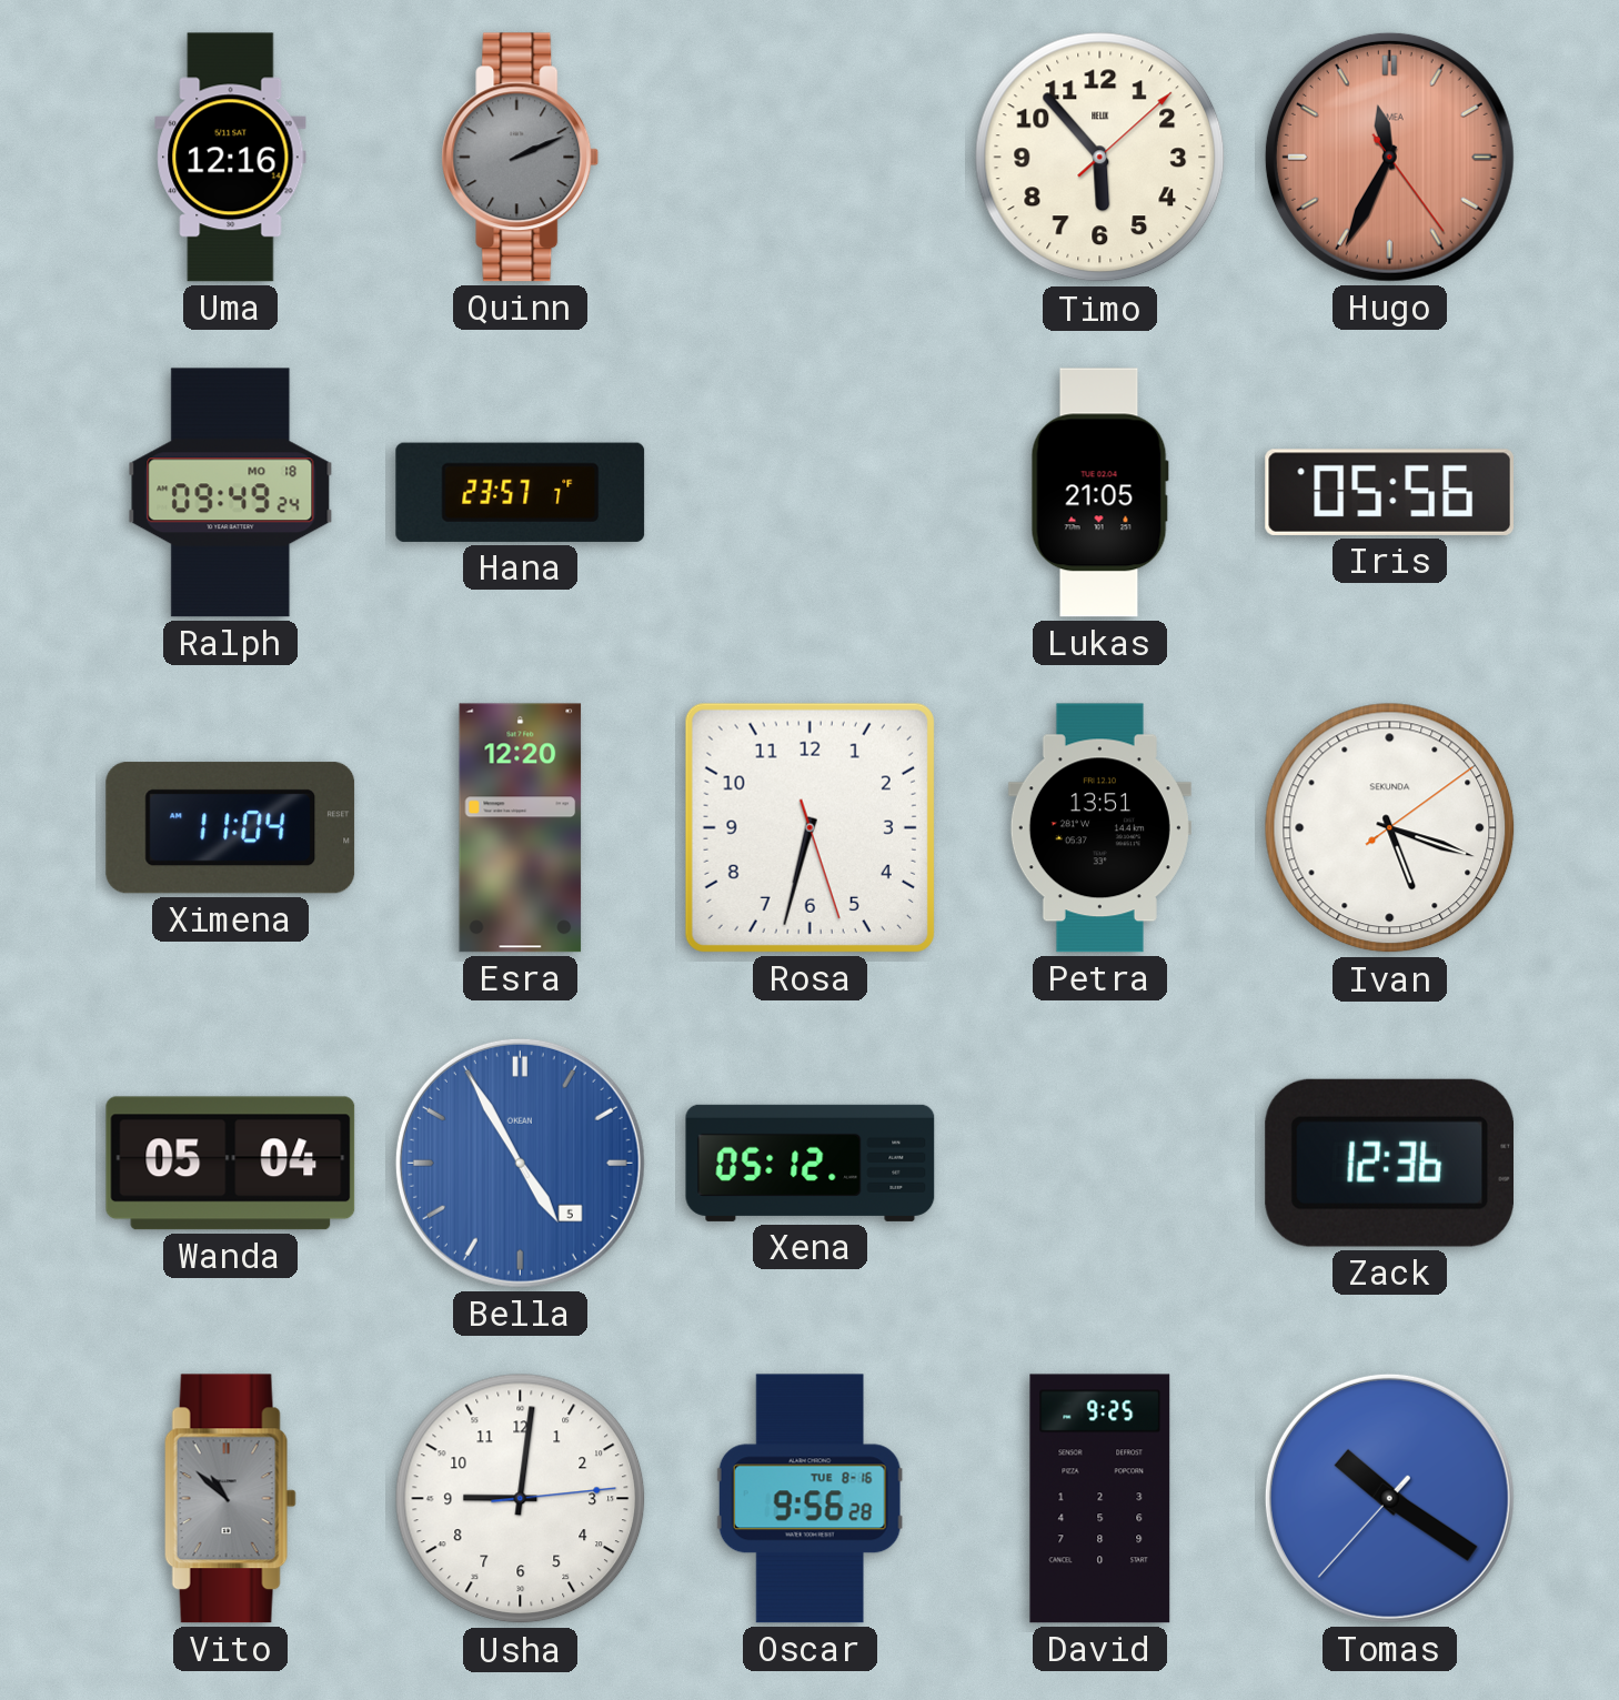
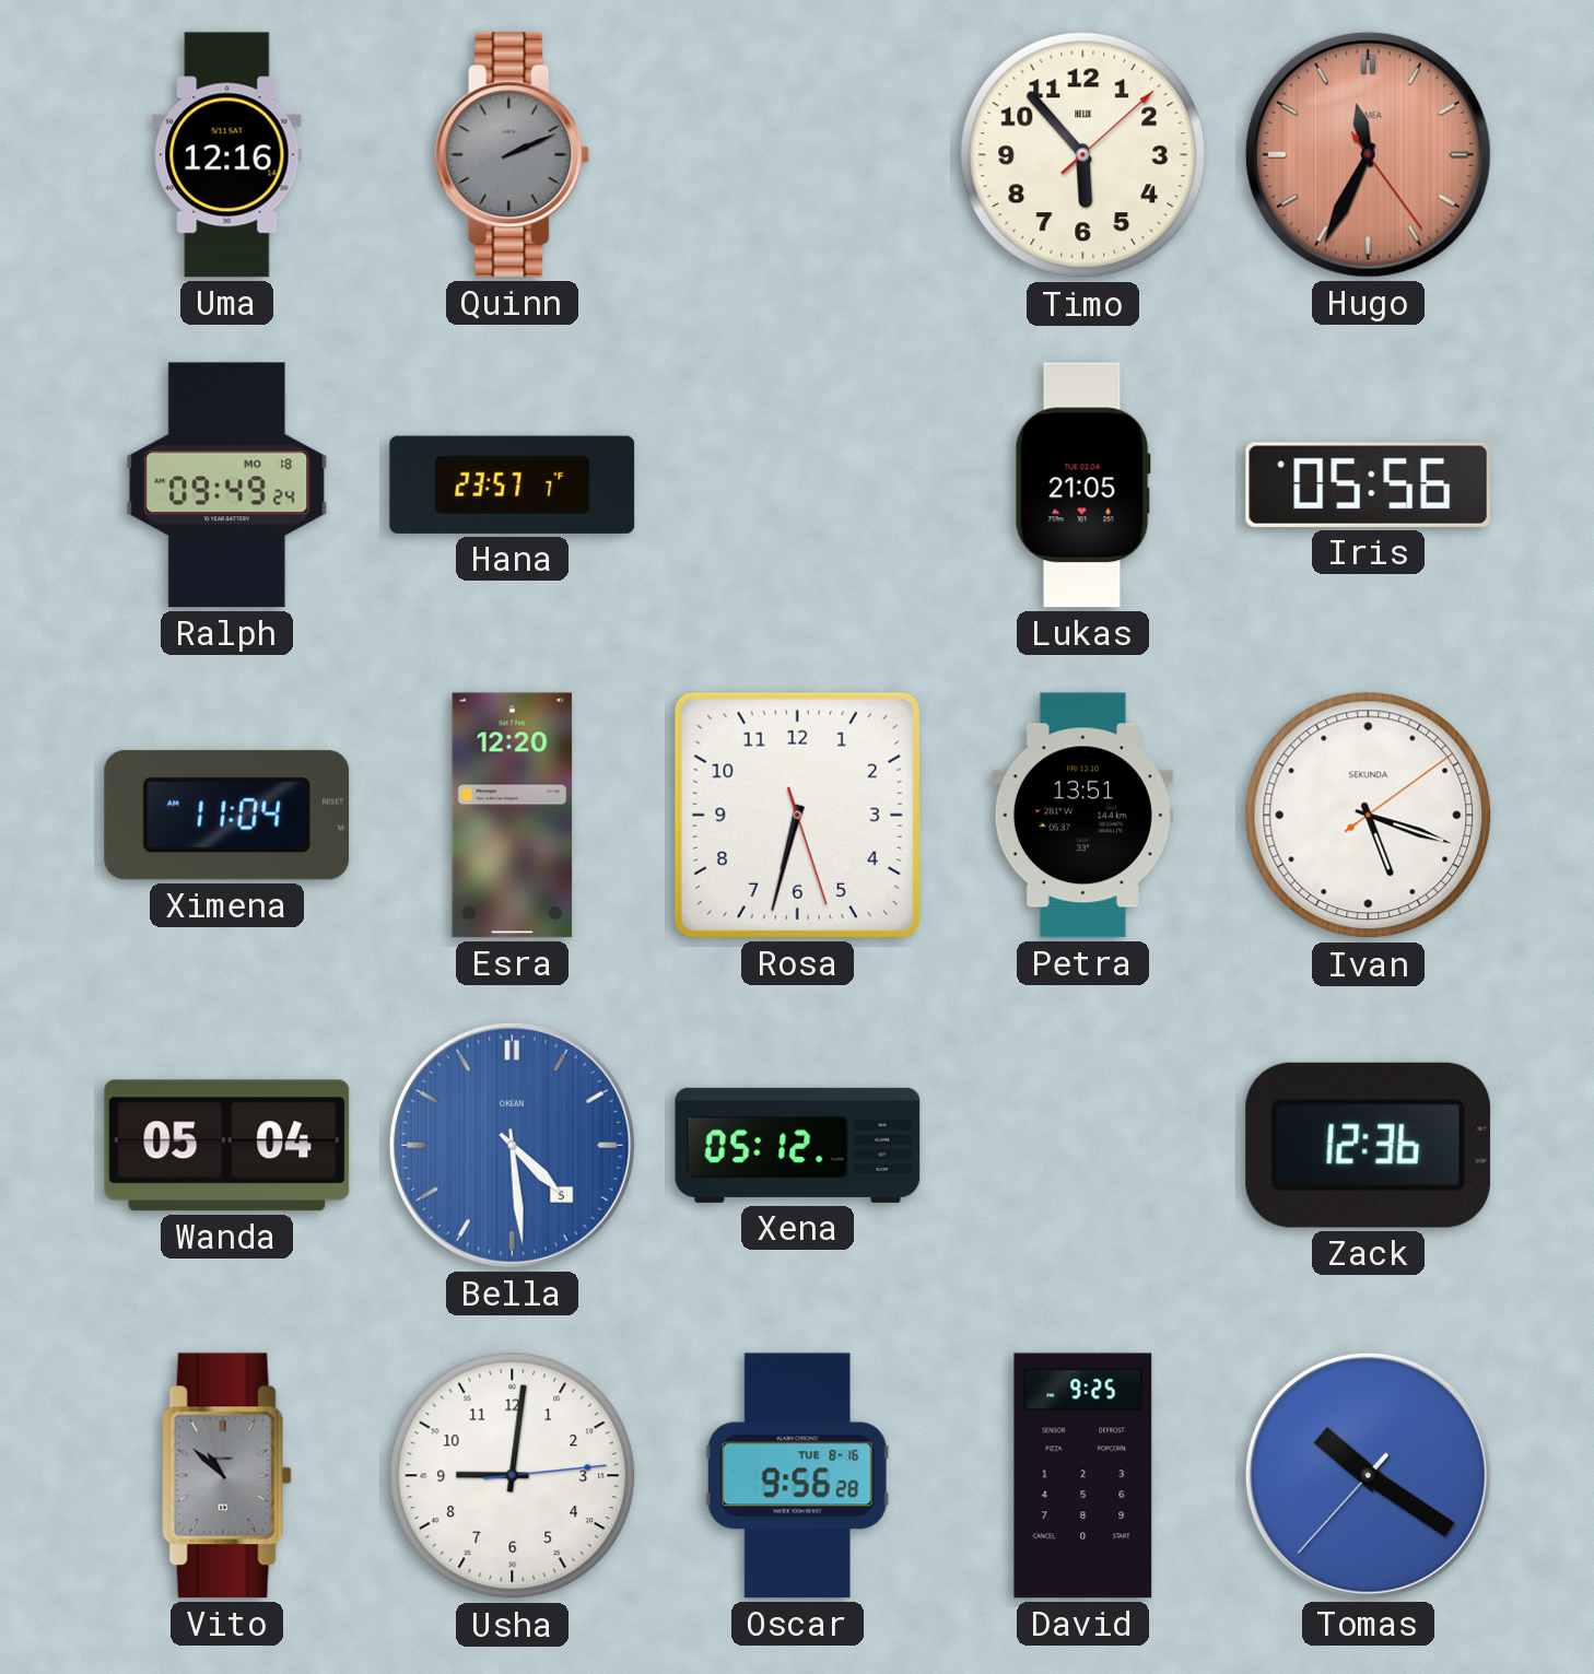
Bella: 4:55 -> 4:29
